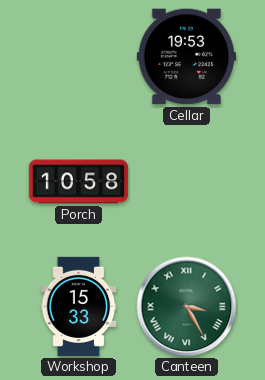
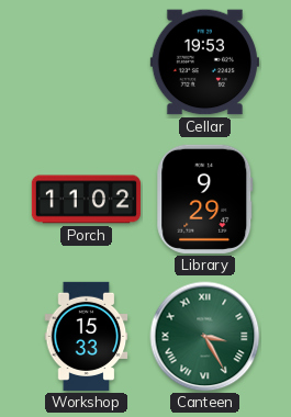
Porch: 10:58 -> 11:02
Library: none -> 9:29
